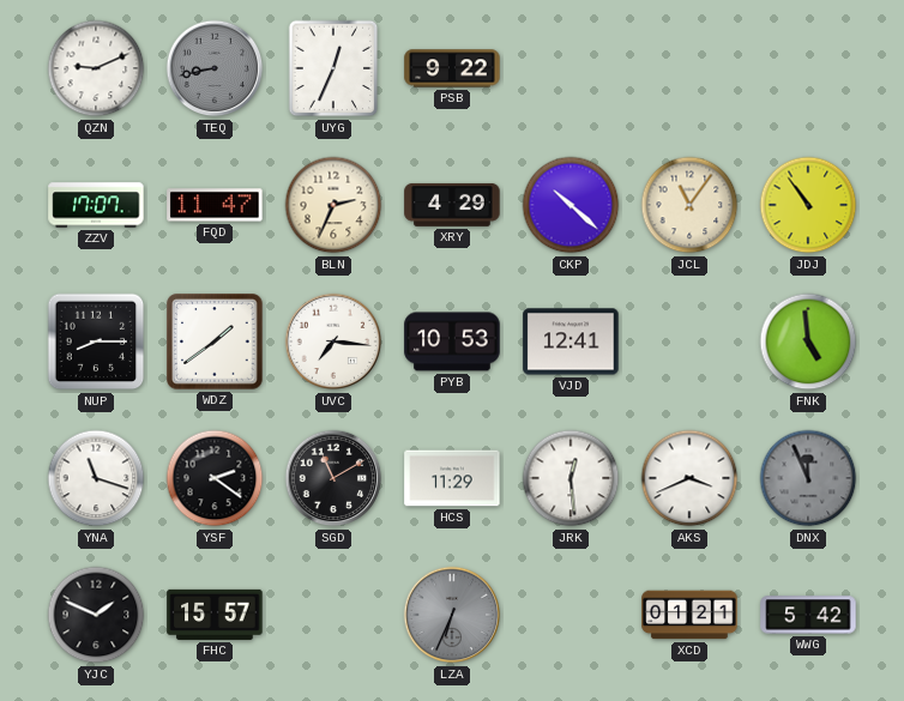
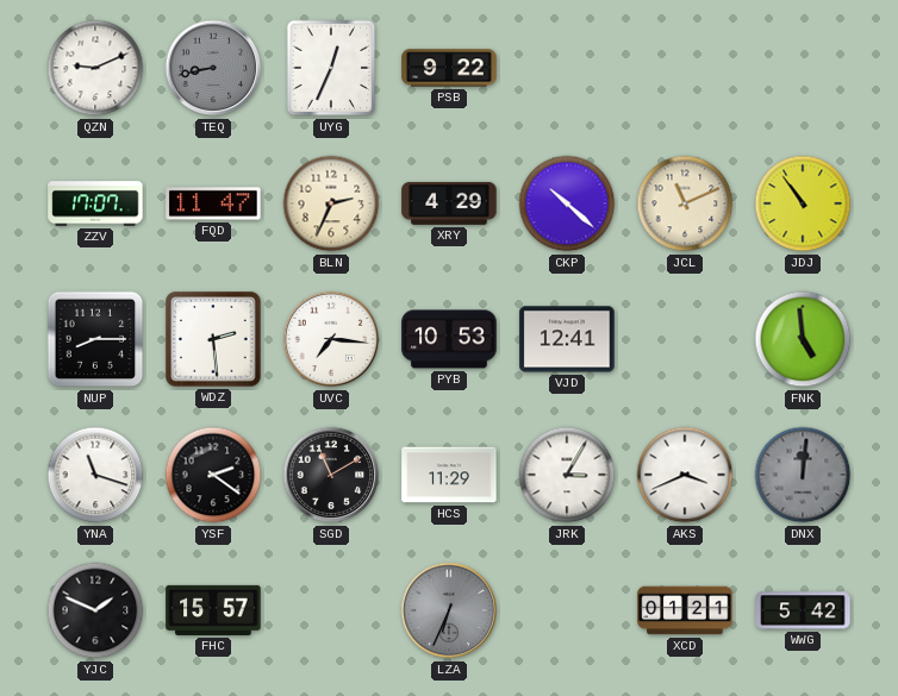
JCL: 11:06 -> 11:11
WDZ: 1:39 -> 2:29
JRK: 12:29 -> 3:05
DNX: 11:56 -> 12:01
